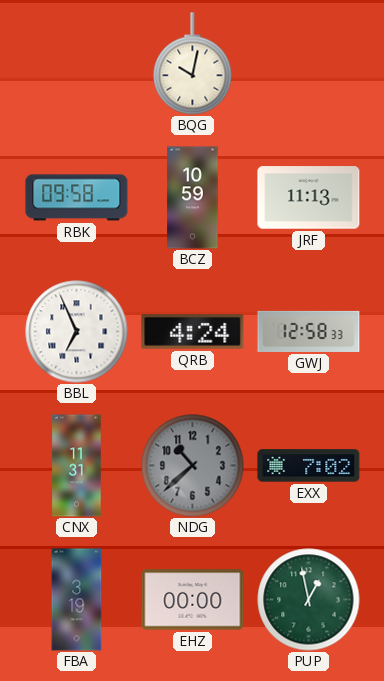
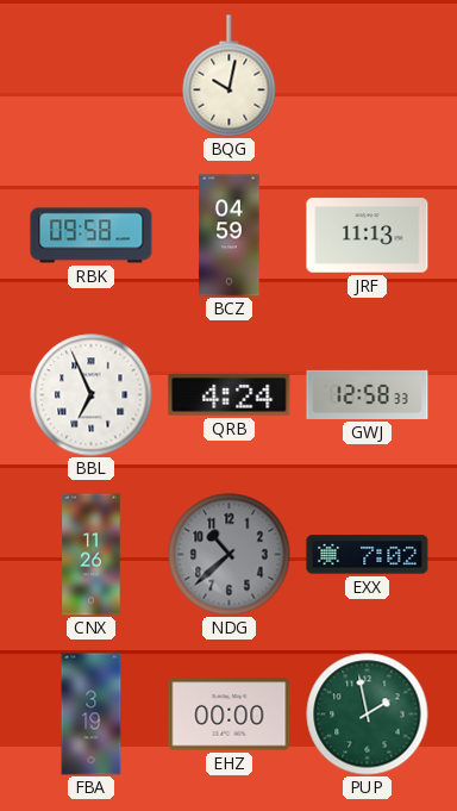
BCZ: 10:59 -> 04:59
CNX: 11:31 -> 11:26
PUP: 12:58 -> 1:58
